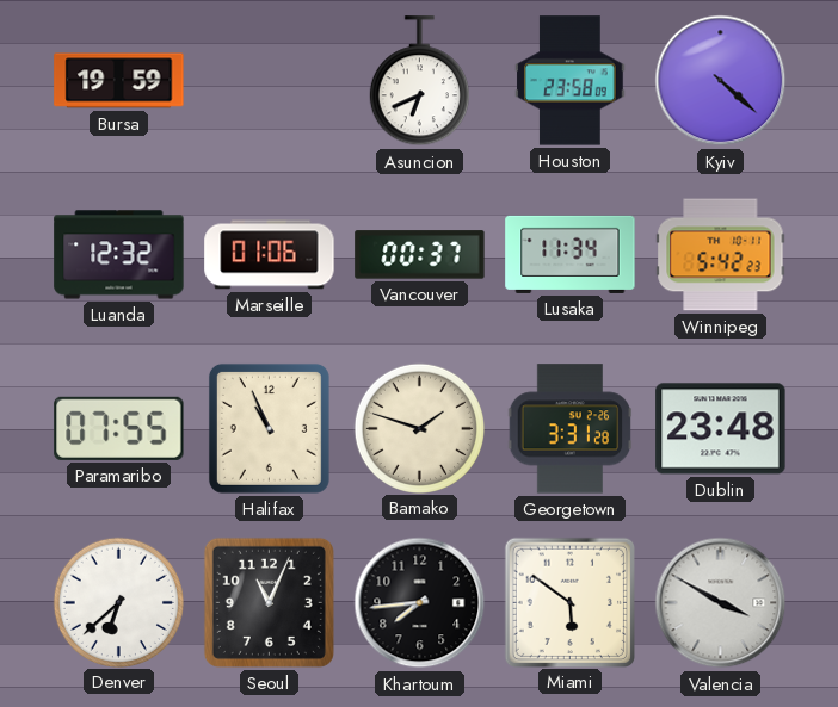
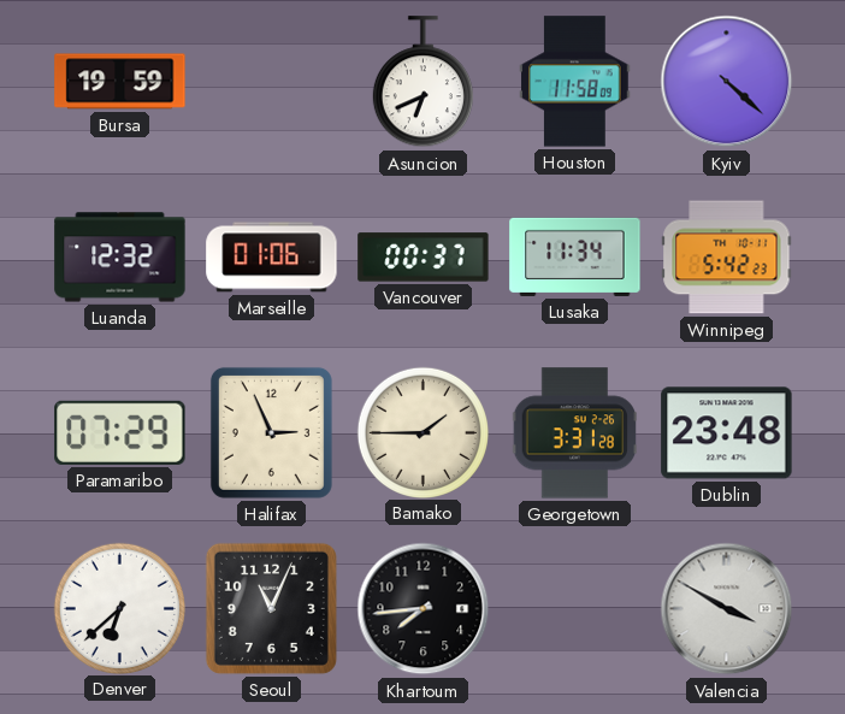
Houston: 23:58 -> 11:58
Paramaribo: 07:55 -> 07:29
Halifax: 10:56 -> 2:56
Bamako: 1:48 -> 1:45
Miami: 5:51 -> none
